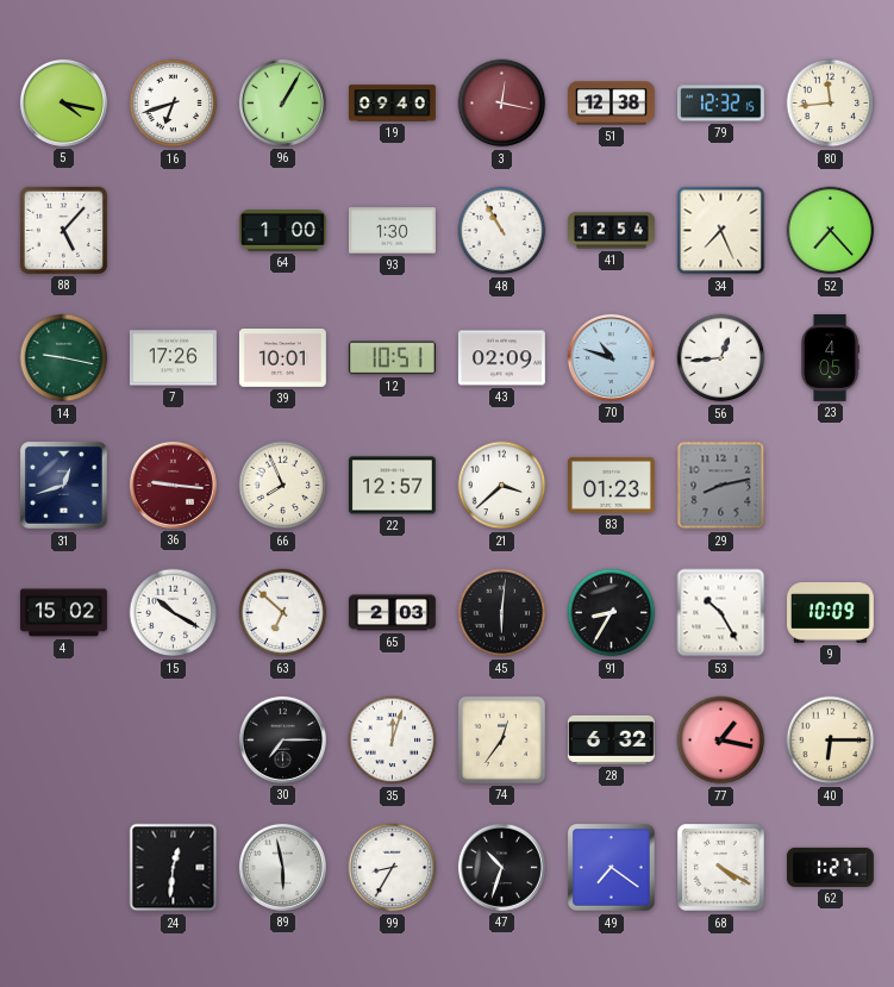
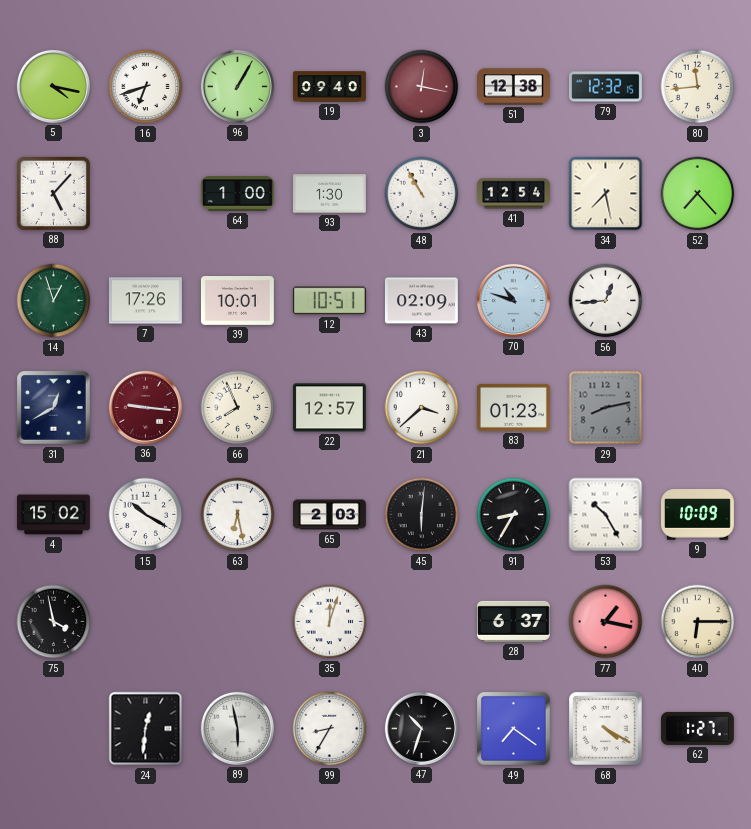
34: 7:26 -> 7:28
14: 9:17 -> 12:57
23: 4:05 -> none
31: 12:42 -> 12:40
63: 6:52 -> 6:28
75: none -> 3:58
30: 7:15 -> none
74: 12:36 -> none
28: 6:32 -> 6:37
